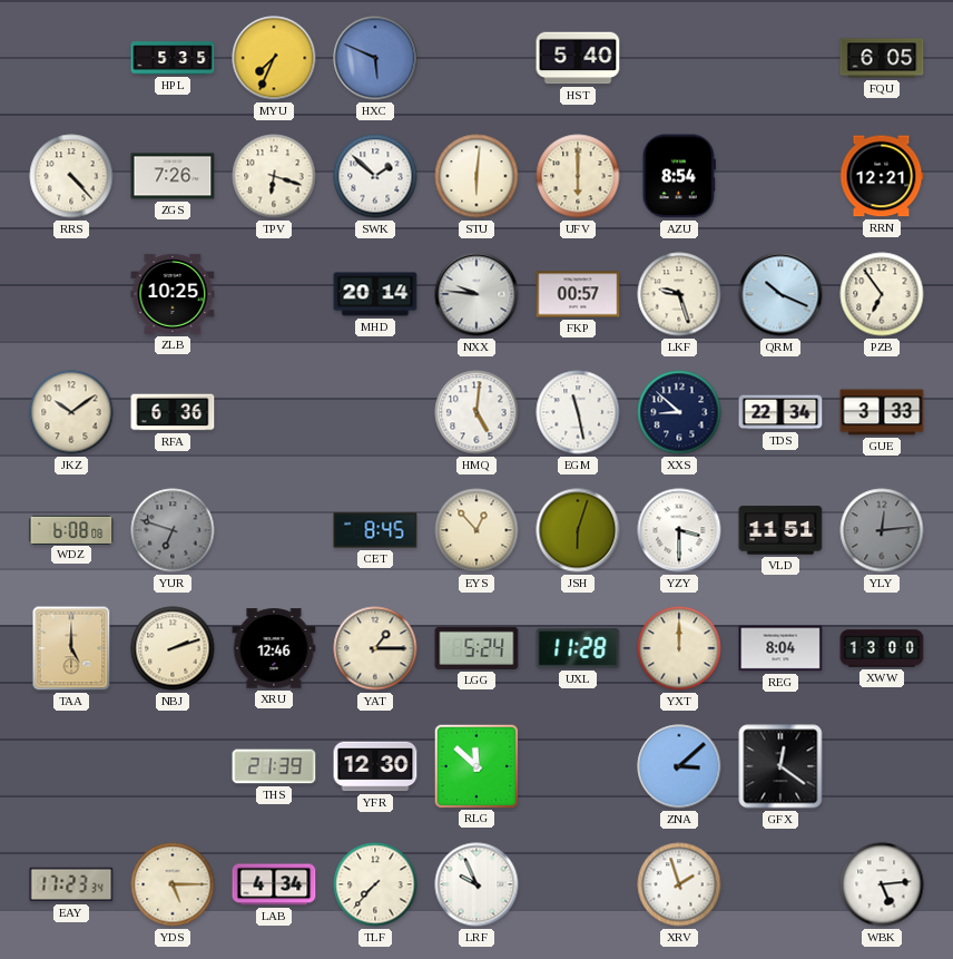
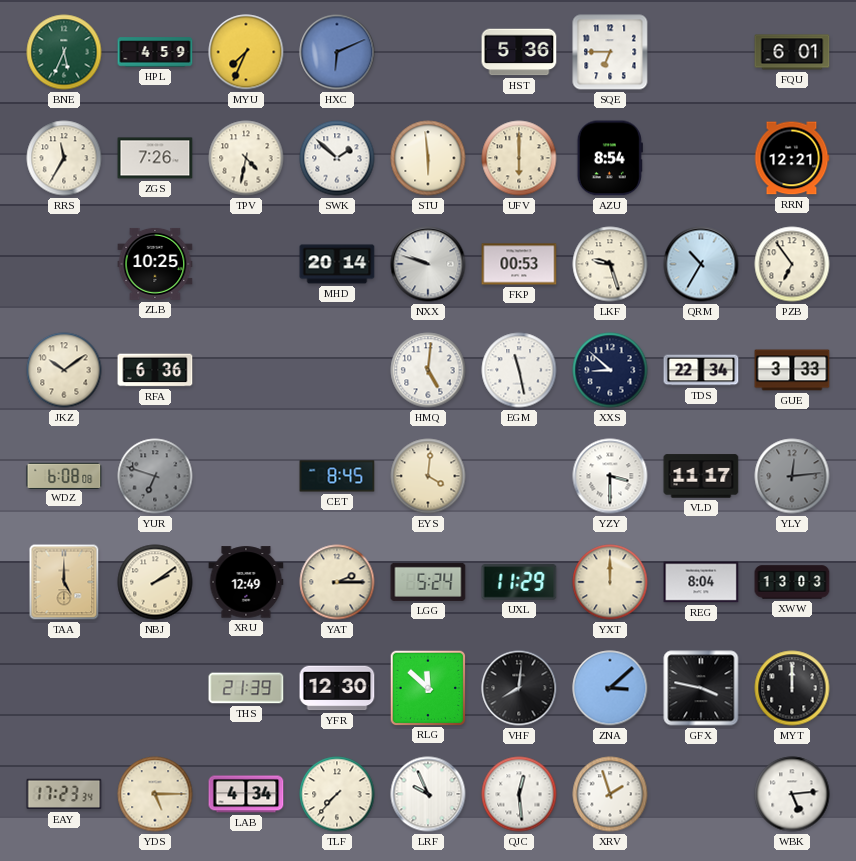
BNE: none -> 5:34
HPL: 5:35 -> 4:59
HXC: 5:49 -> 6:11
HST: 5:40 -> 5:36
SQE: none -> 6:45
FQU: 6:05 -> 6:01
RRS: 4:23 -> 11:35
TPV: 6:18 -> 4:32
STU: 6:01 -> 5:59
NXX: 9:46 -> 9:48
FKP: 00:57 -> 00:53
QRM: 10:19 -> 10:35
EYS: 12:53 -> 4:01
JSH: 6:03 -> none
VLD: 11:51 -> 11:17
NBJ: 2:12 -> 2:09
XRU: 12:46 -> 12:49
YAT: 1:15 -> 2:15
UXL: 11:28 -> 11:29
XWW: 13:00 -> 13:03
VHF: none -> 8:01
GFX: 12:21 -> 3:47
MYT: none -> 12:00
QJC: none -> 12:29
